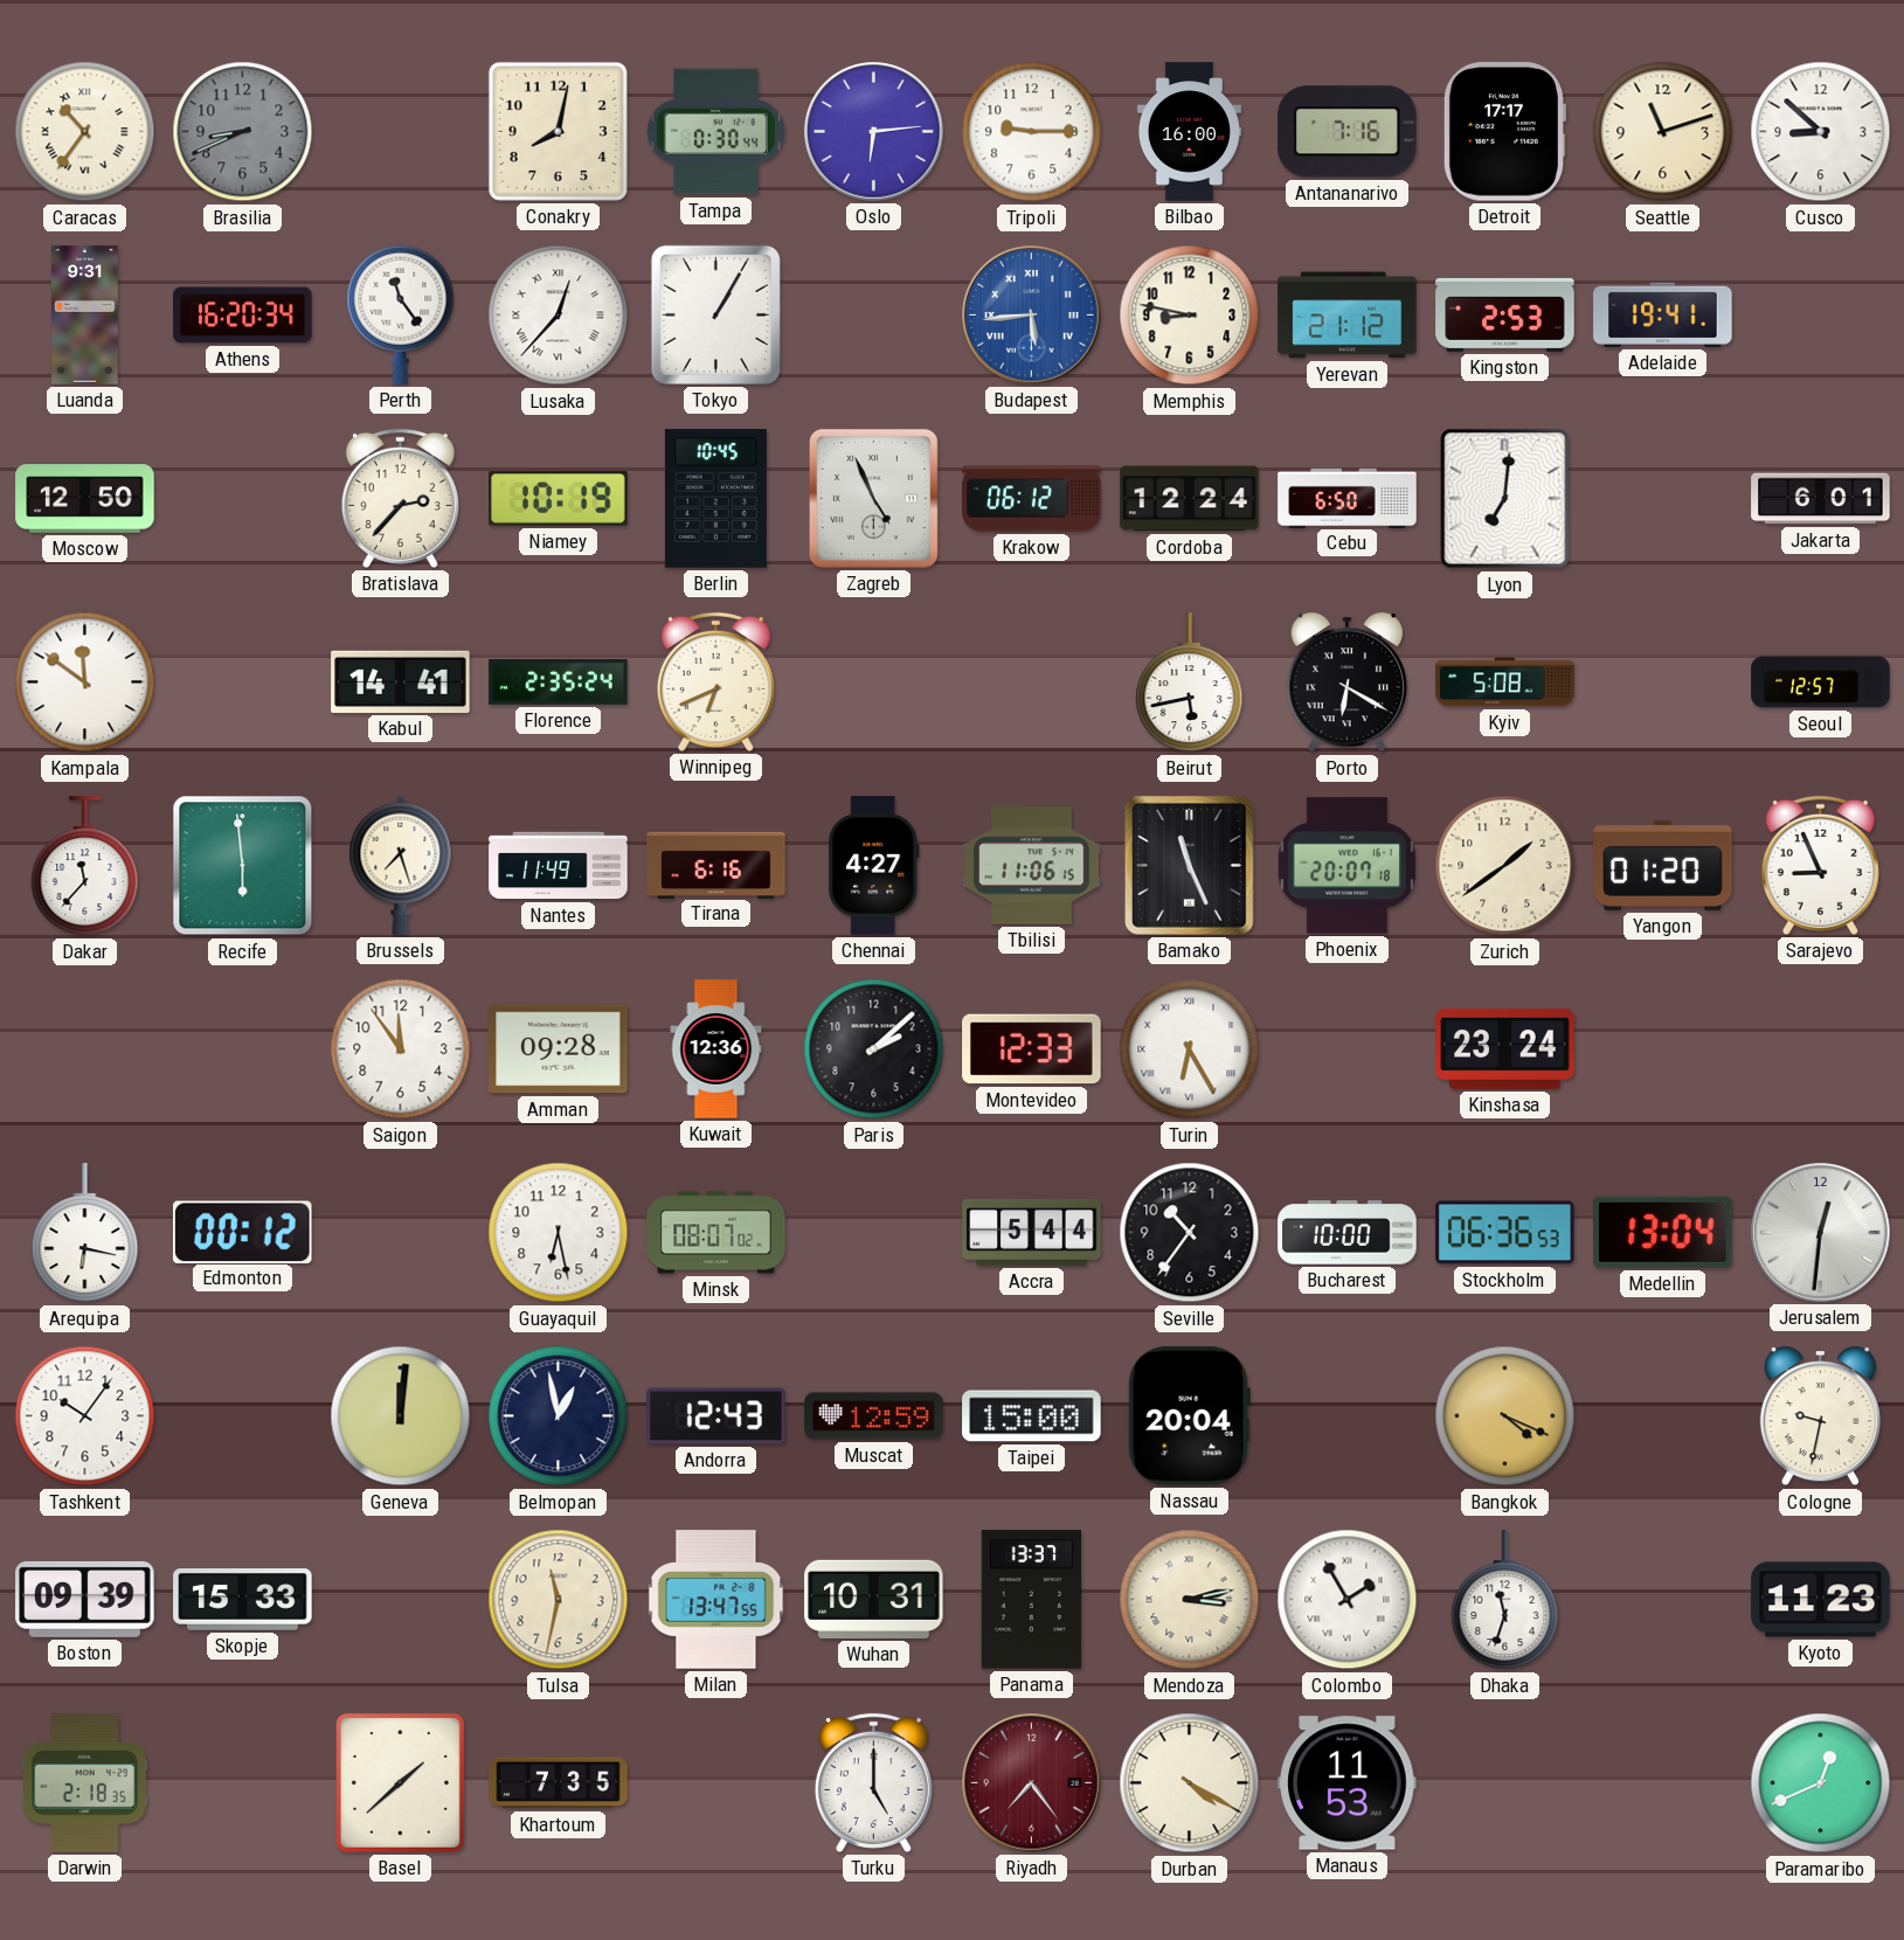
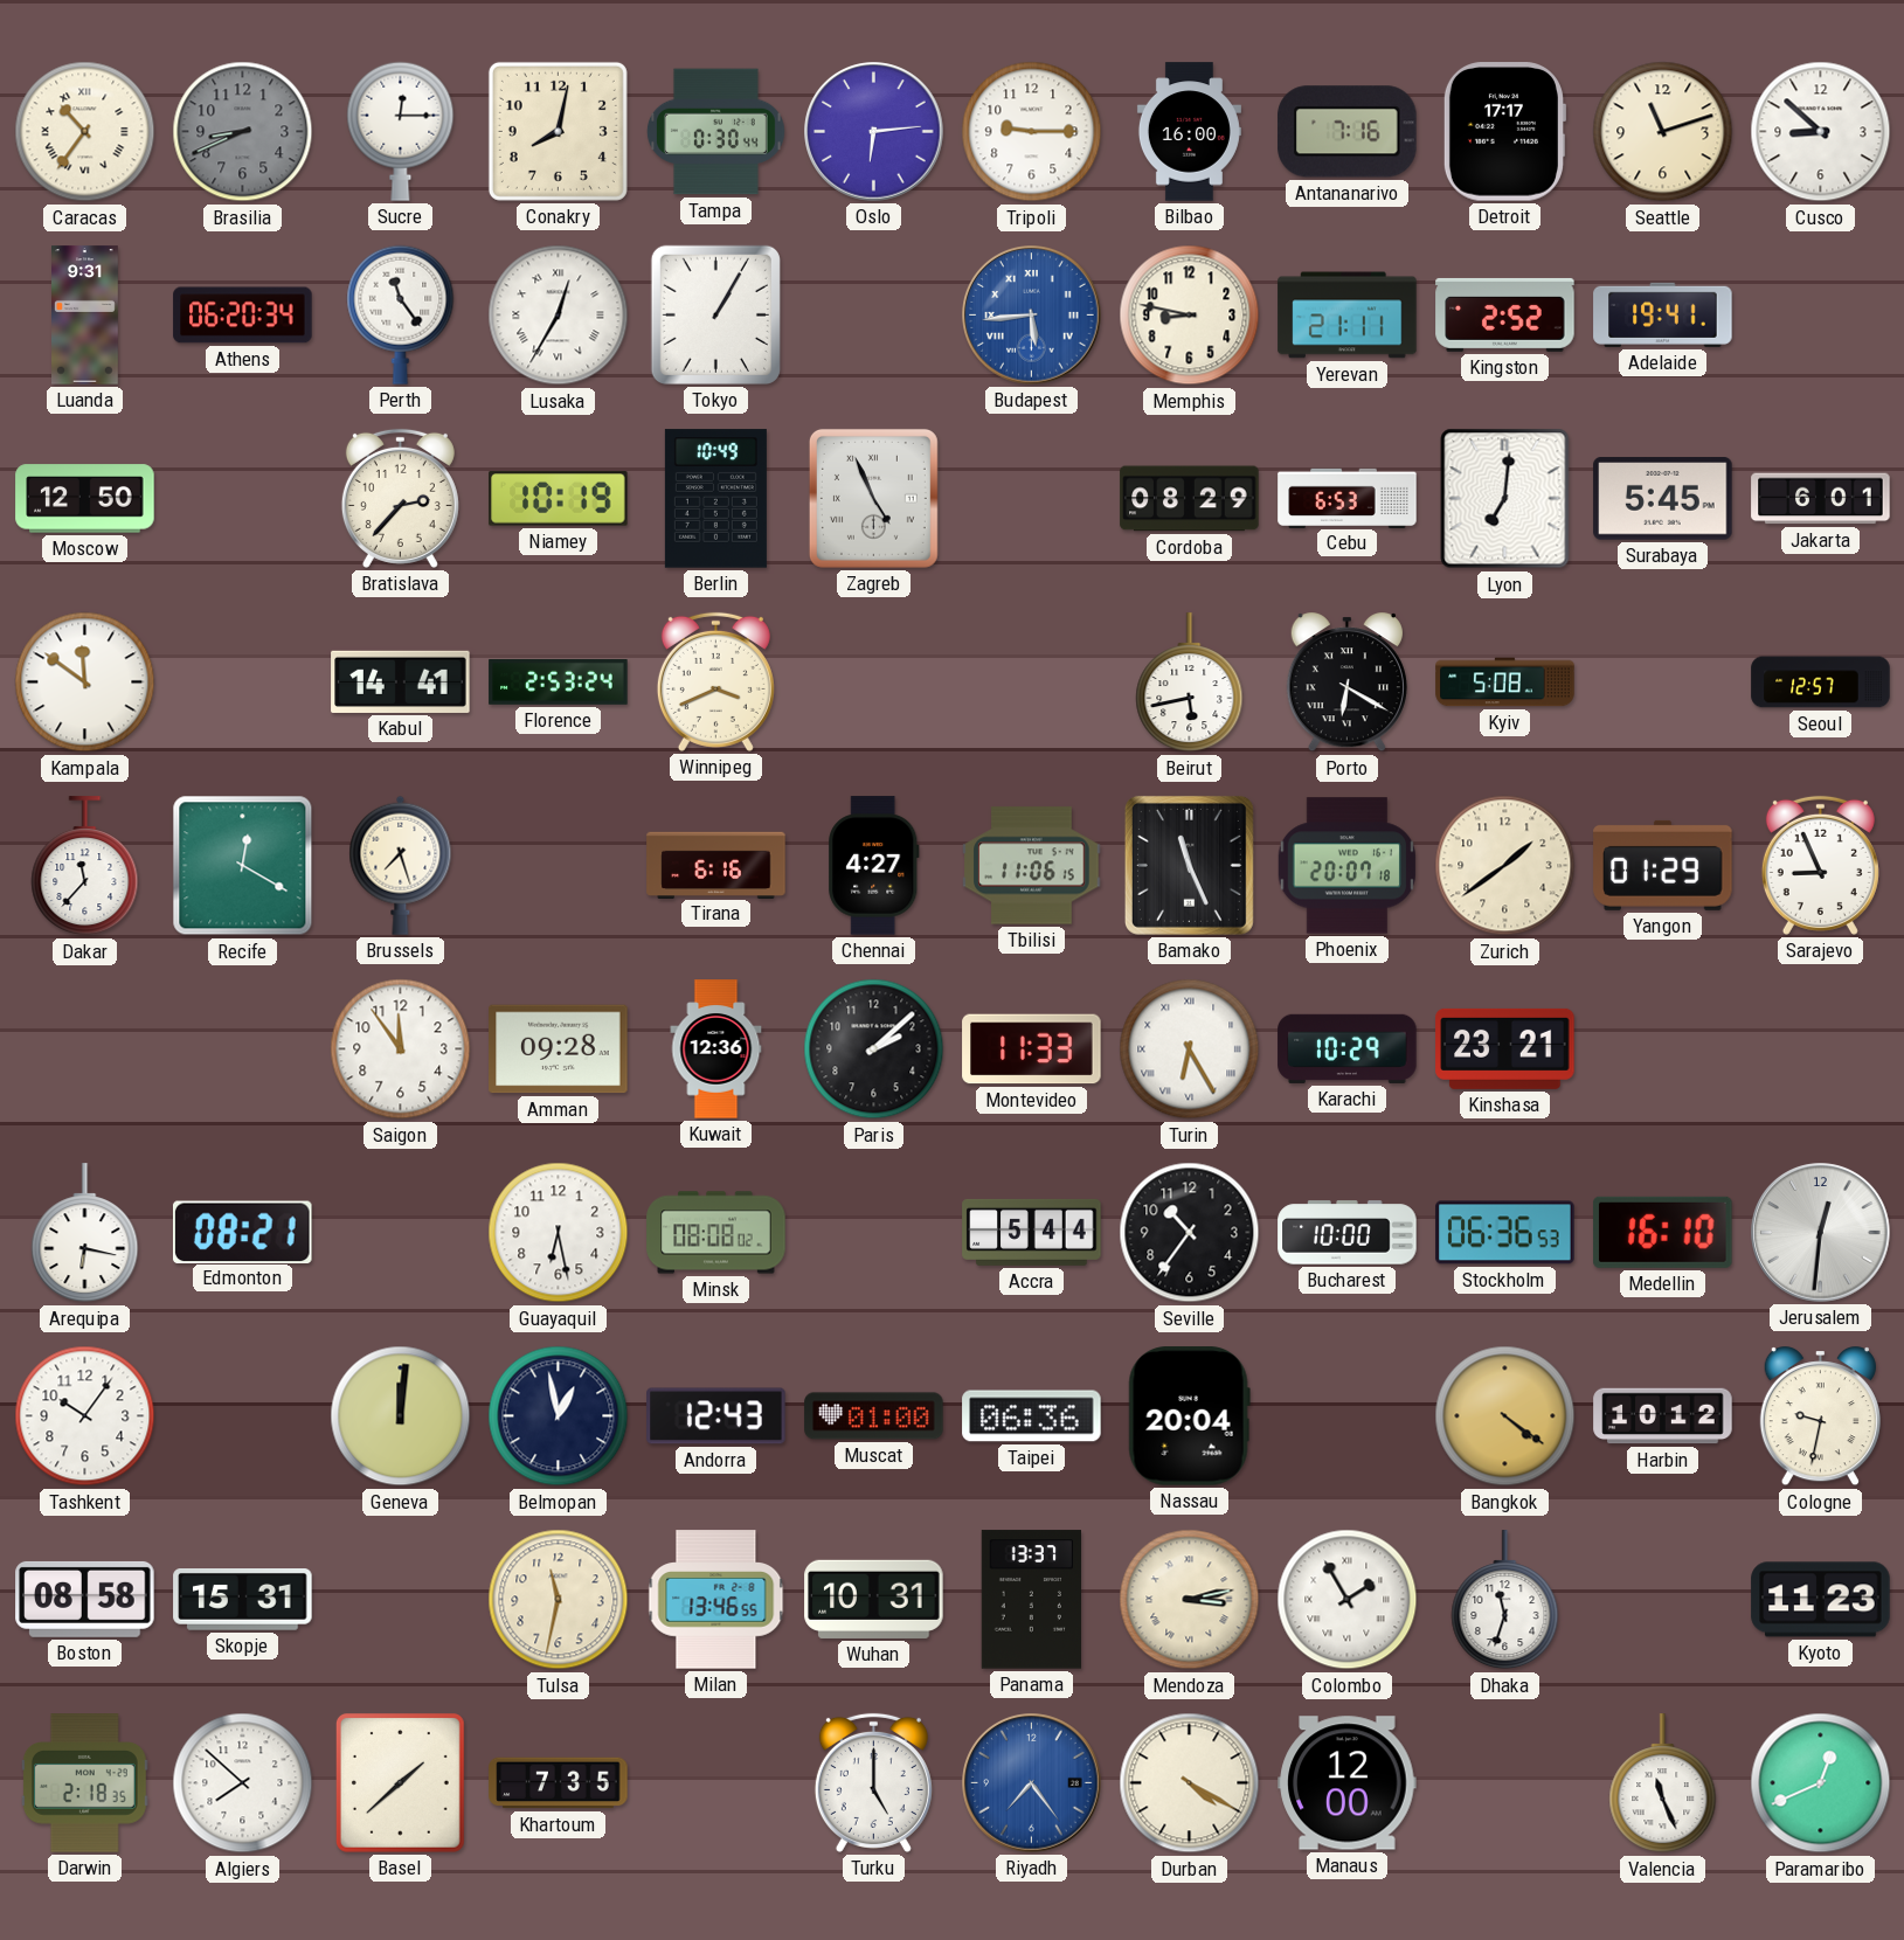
Sucre: none -> 12:15
Athens: 16:20 -> 06:20
Lusaka: 12:37 -> 12:35
Yerevan: 21:12 -> 21:11
Kingston: 2:53 -> 2:52
Berlin: 10:45 -> 10:49
Krakow: 06:12 -> none
Cordoba: 12:24 -> 08:29
Cebu: 6:50 -> 6:53
Surabaya: none -> 5:45
Florence: 2:35 -> 2:53
Winnipeg: 6:41 -> 3:41
Recife: 5:59 -> 12:20
Nantes: 11:49 -> none
Yangon: 01:20 -> 01:29
Montevideo: 12:33 -> 11:33
Karachi: none -> 10:29
Kinshasa: 23:24 -> 23:21
Edmonton: 00:12 -> 08:21
Minsk: 08:07 -> 08:08
Medellin: 13:04 -> 16:10
Muscat: 12:59 -> 01:00
Taipei: 15:00 -> 06:36
Bangkok: 4:19 -> 4:21
Harbin: none -> 10:12
Boston: 09:39 -> 08:58
Skopje: 15:33 -> 15:31
Milan: 13:47 -> 13:46
Algiers: none -> 7:52
Riyadh dial: burgundy -> blue
Manaus: 11:53 -> 12:00
Valencia: none -> 11:26
